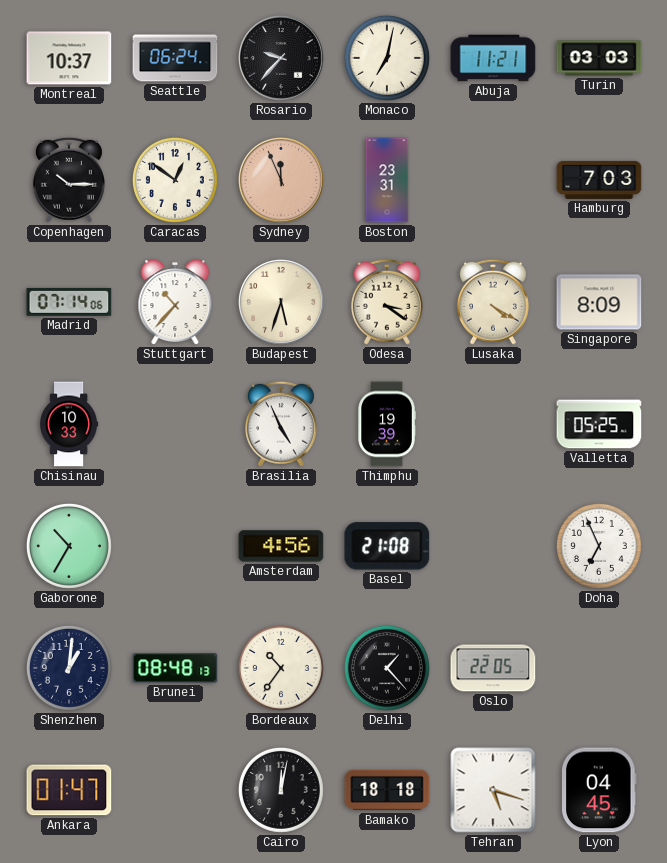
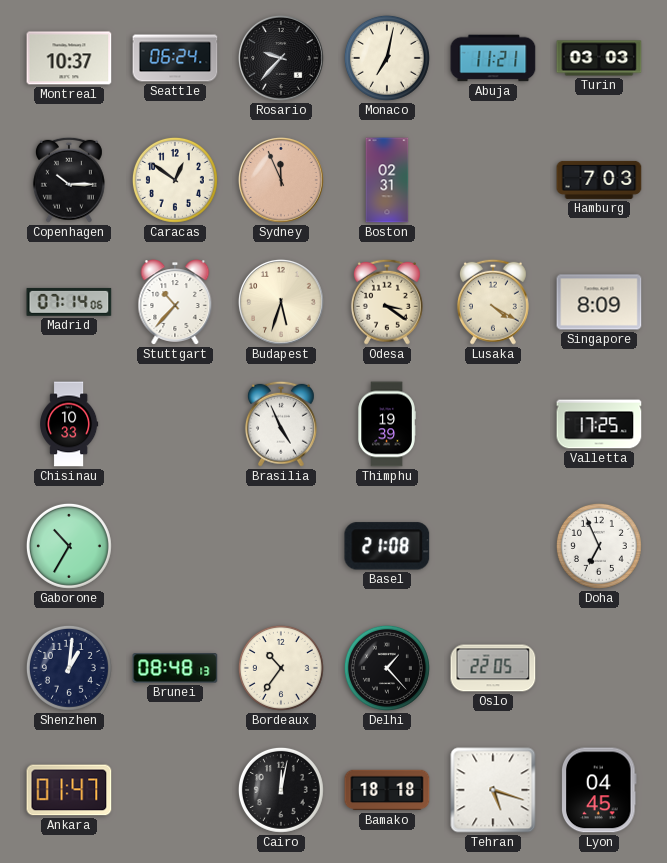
Boston: 23:31 -> 02:31
Valletta: 05:25 -> 17:25
Amsterdam: 4:56 -> none
